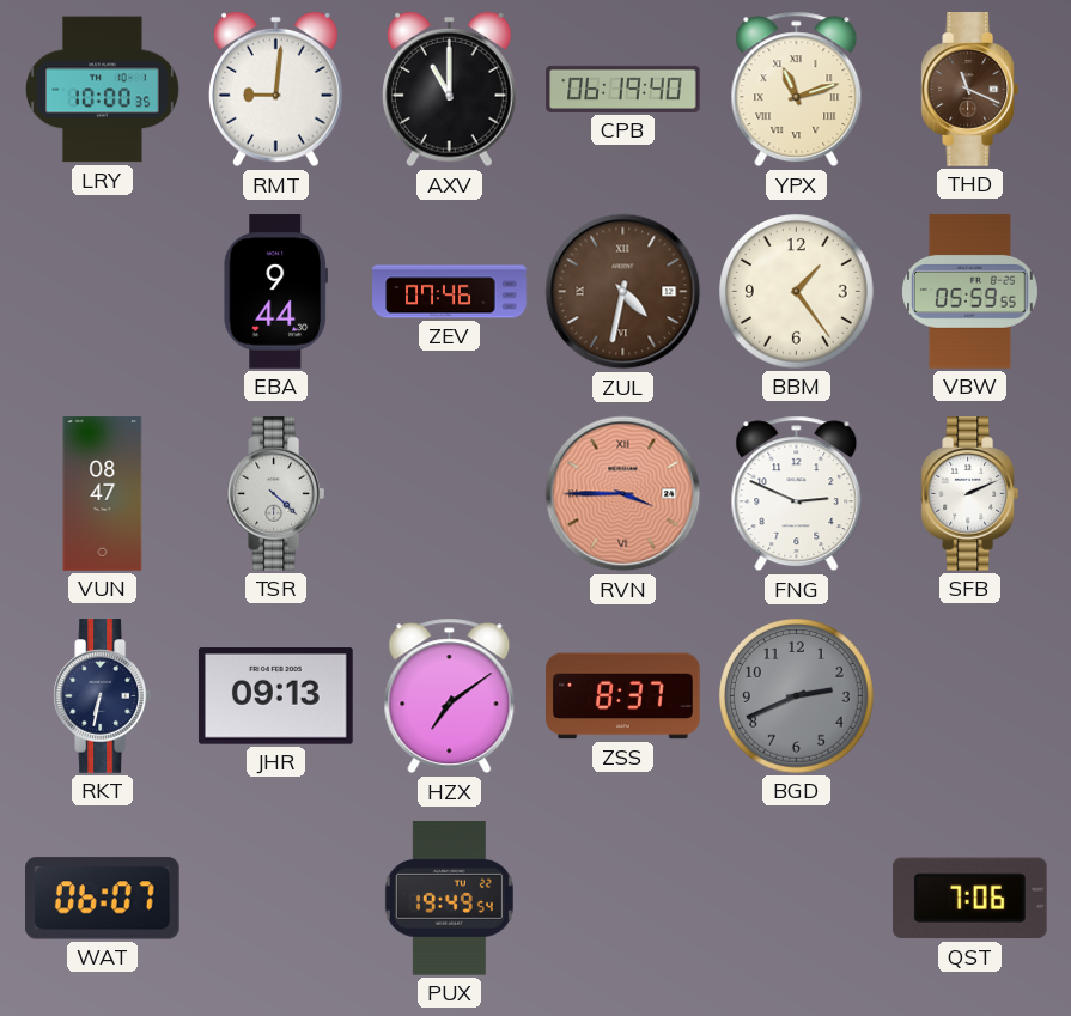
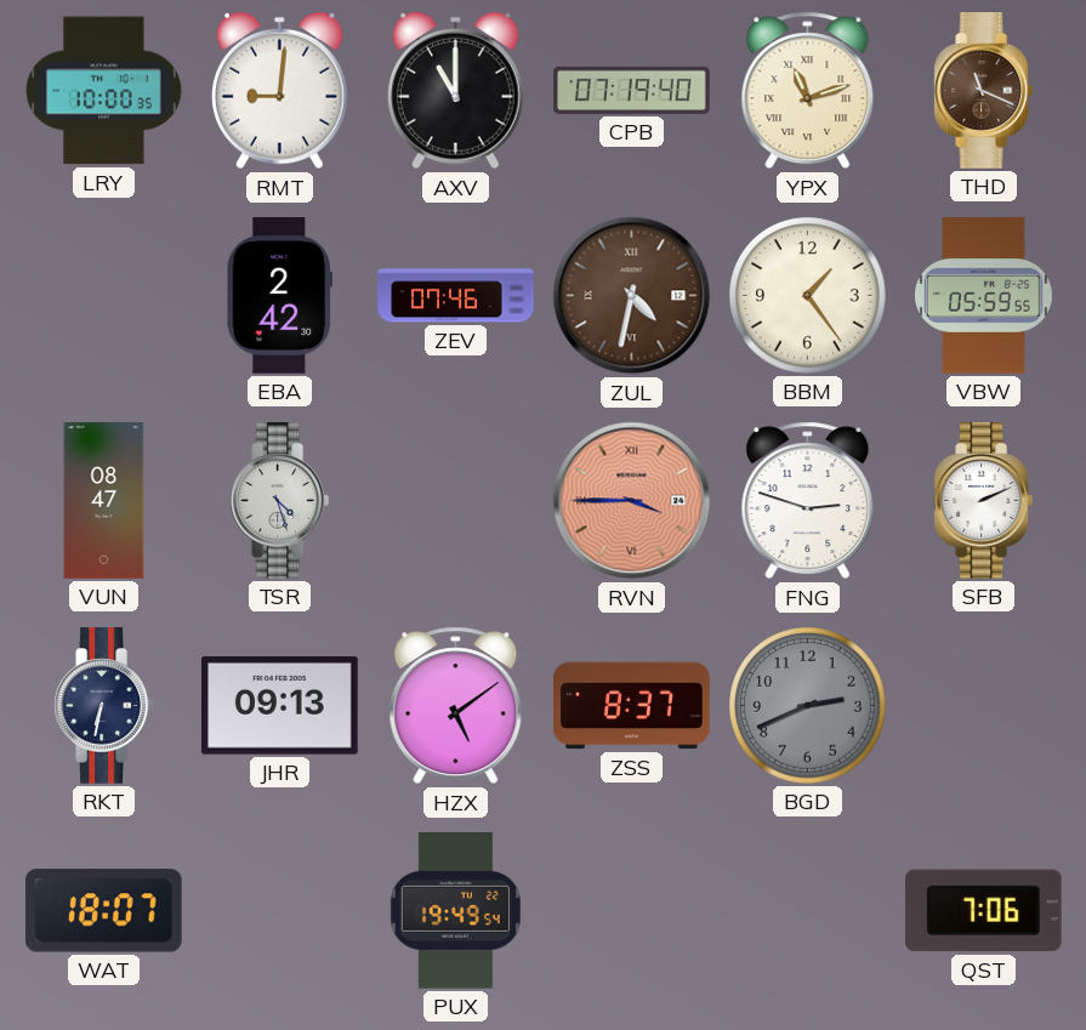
CPB: 06:19 -> 07:19
EBA: 9:44 -> 2:42
TSR: 4:22 -> 4:27
FNG: 2:49 -> 2:48
HZX: 7:09 -> 5:09
WAT: 06:07 -> 18:07
